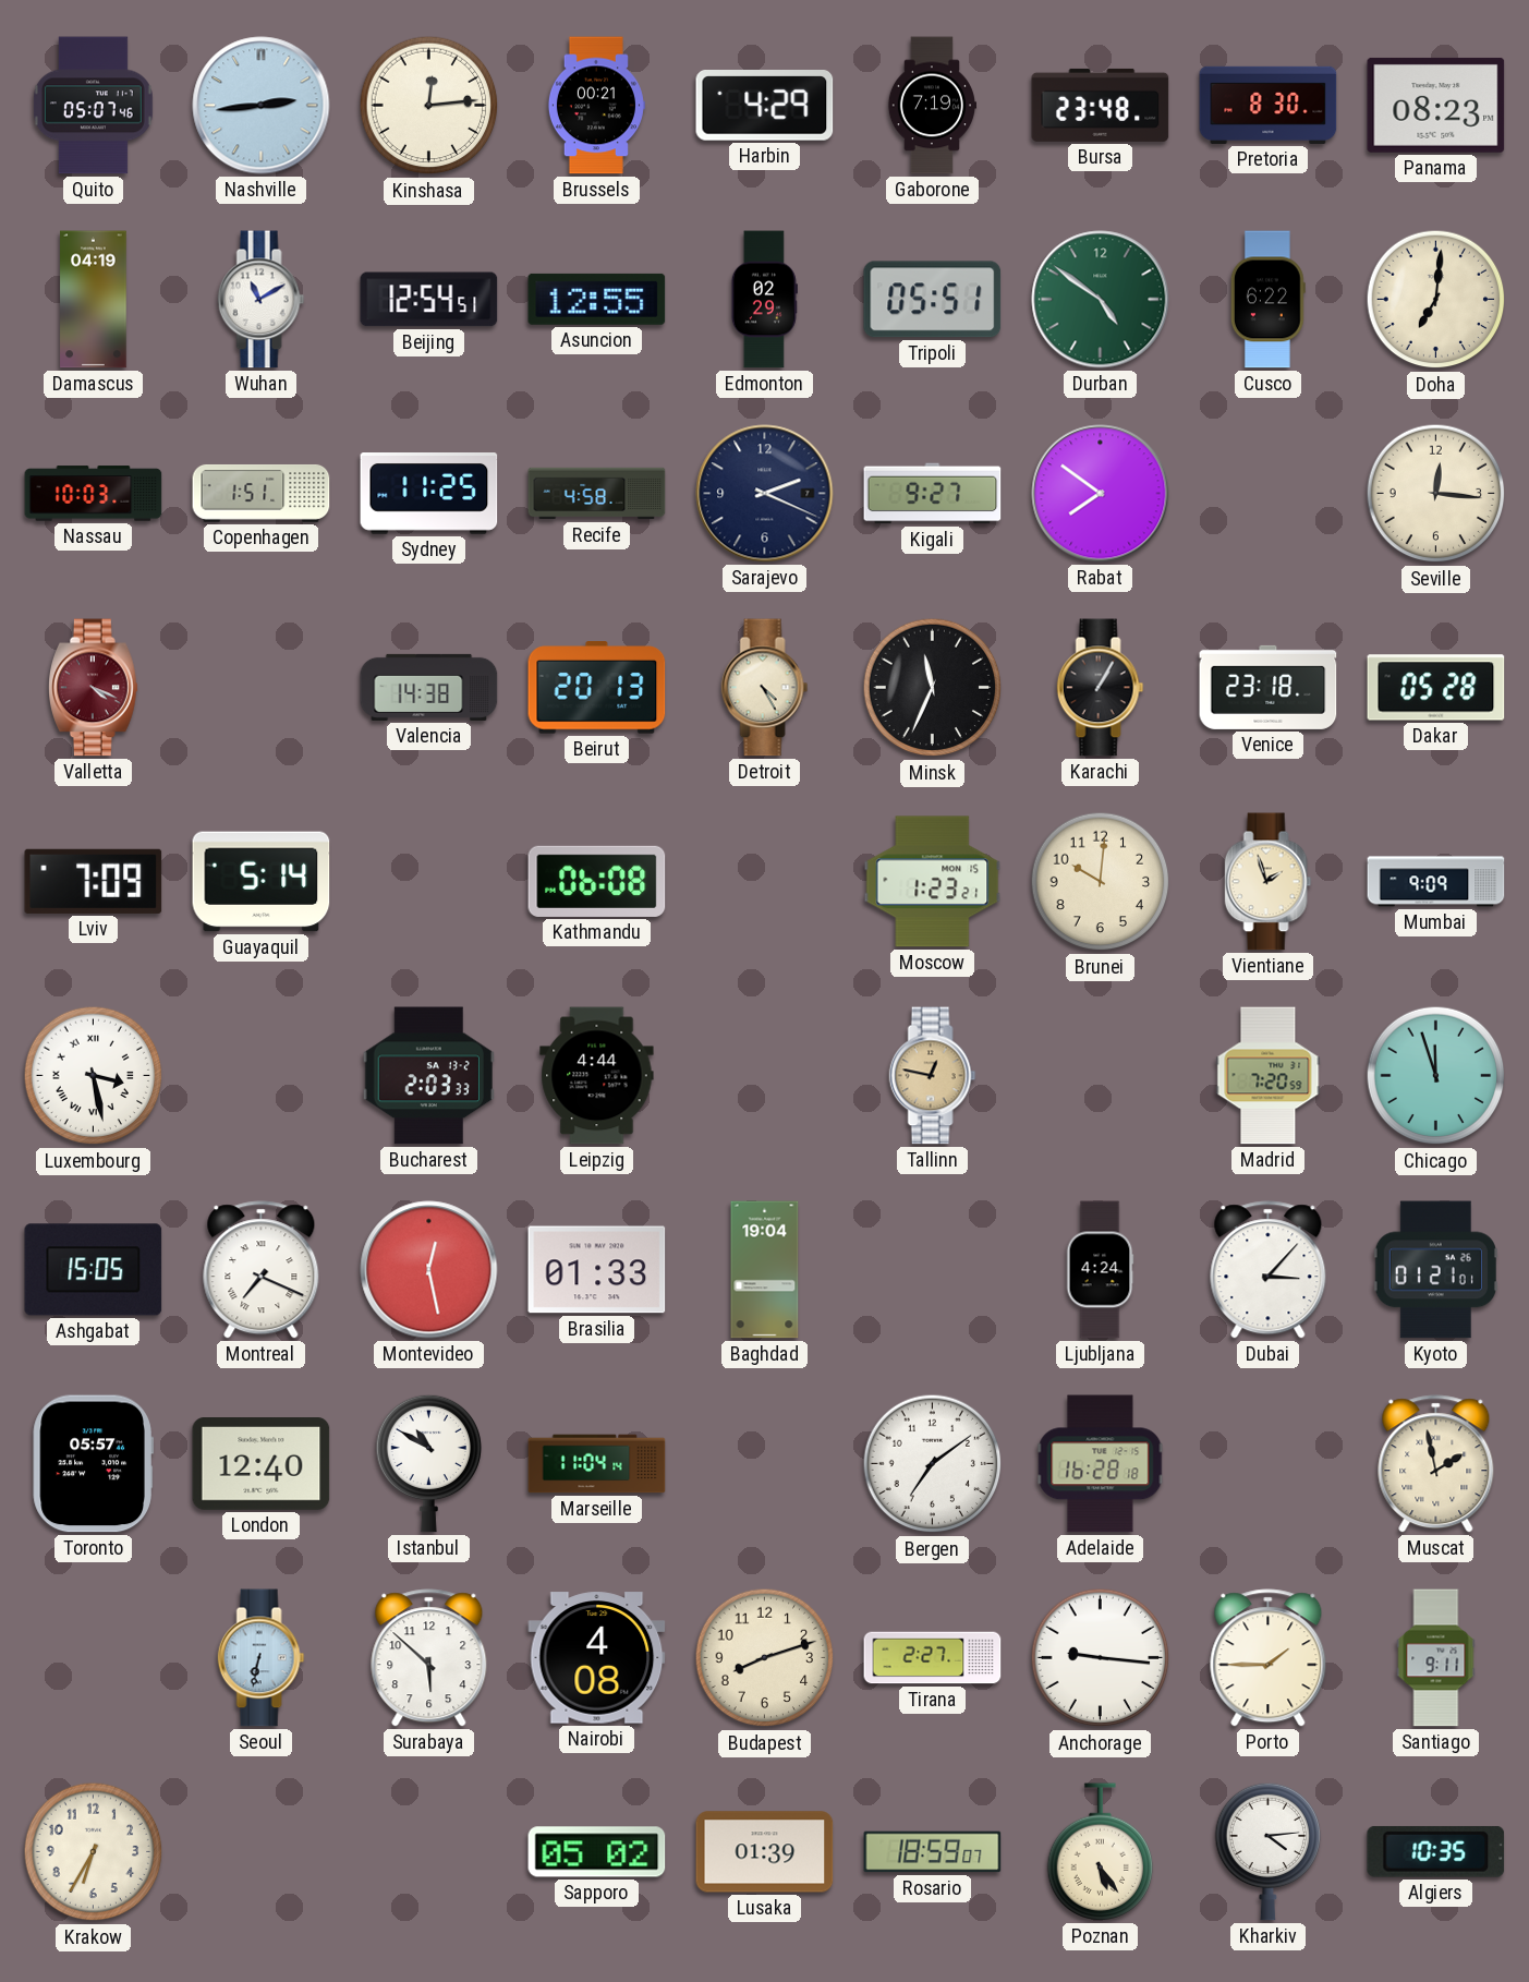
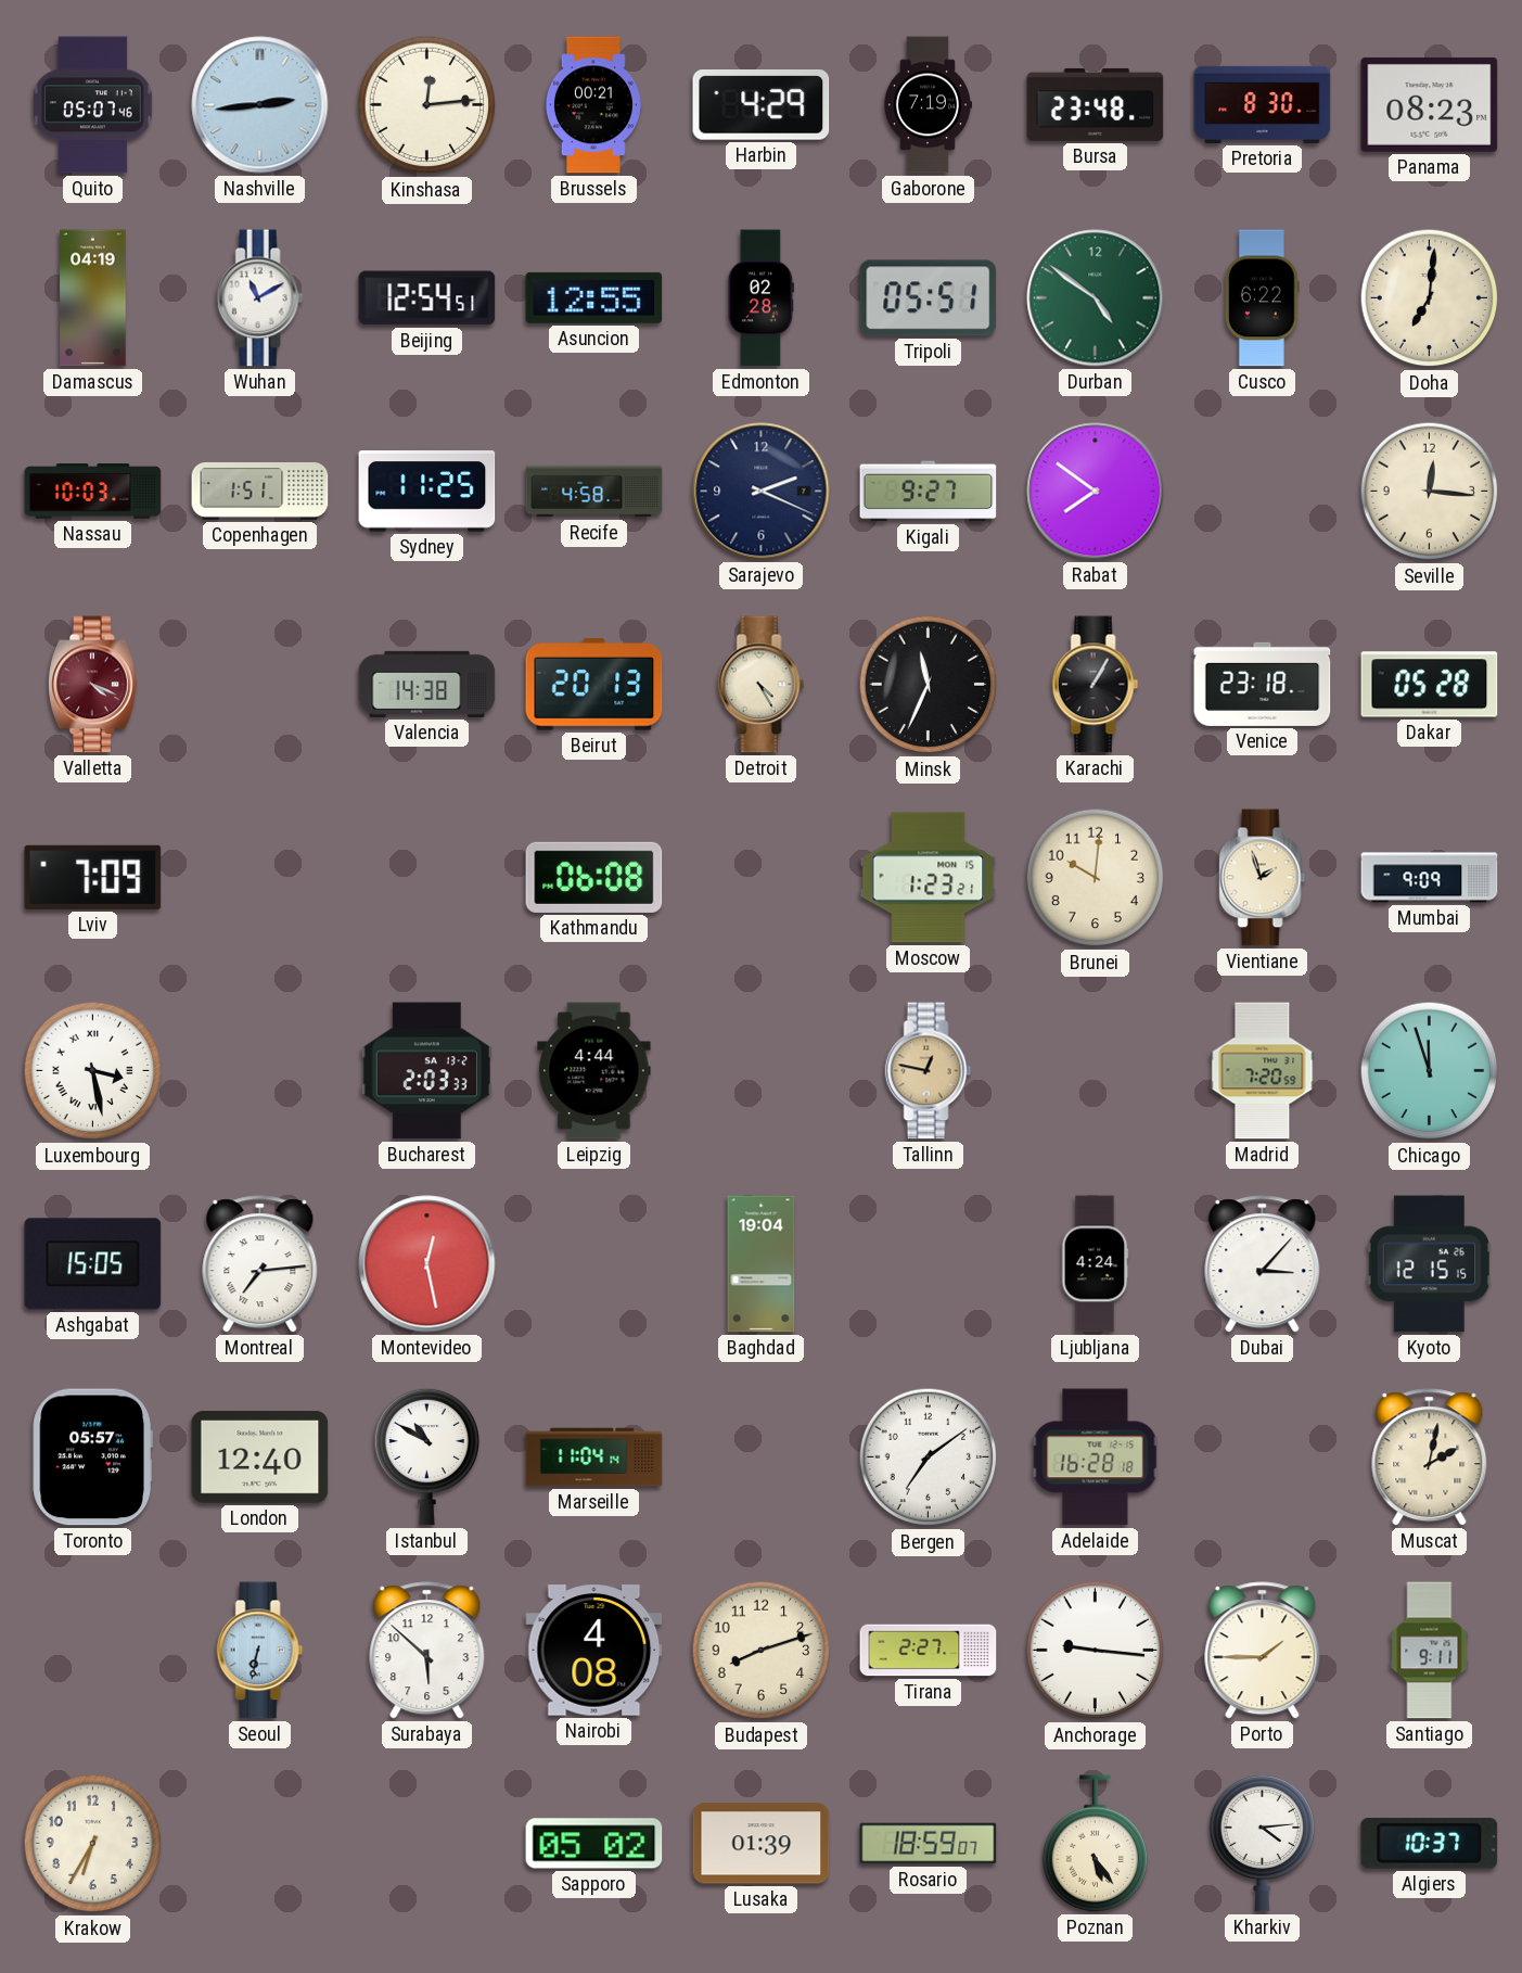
Edmonton: 02:29 -> 02:28
Guayaquil: 5:14 -> none
Montreal: 7:19 -> 7:14
Brasilia: 01:33 -> none
Kyoto: 01:21 -> 12:15
Muscat: 1:58 -> 2:02
Algiers: 10:35 -> 10:37
